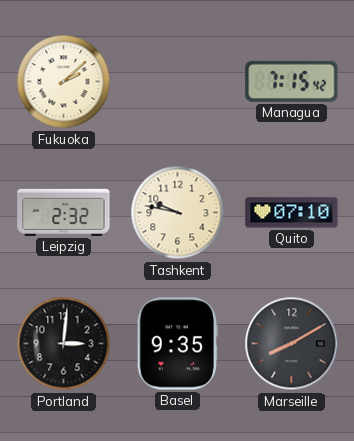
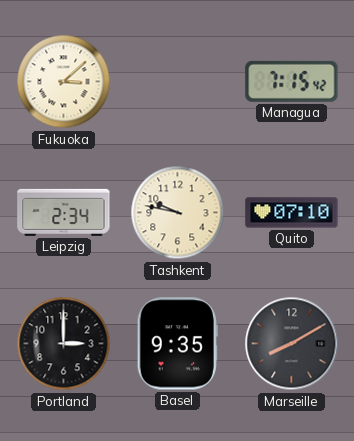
Fukuoka: 2:08 -> 3:08
Leipzig: 2:32 -> 2:34
Portland: 3:01 -> 3:00
